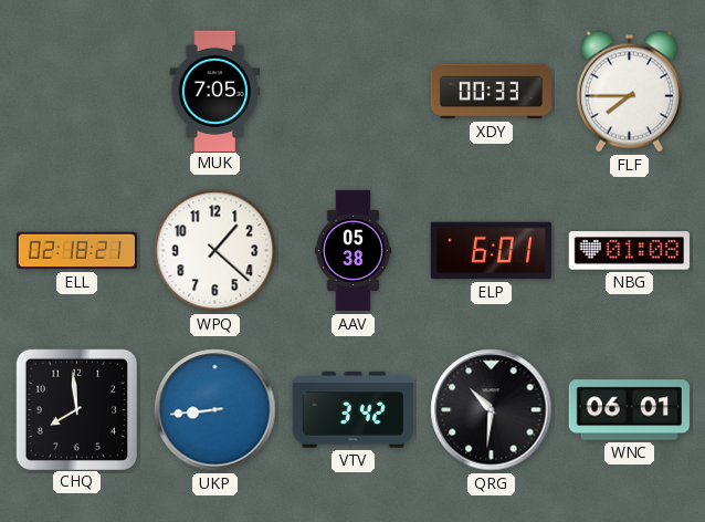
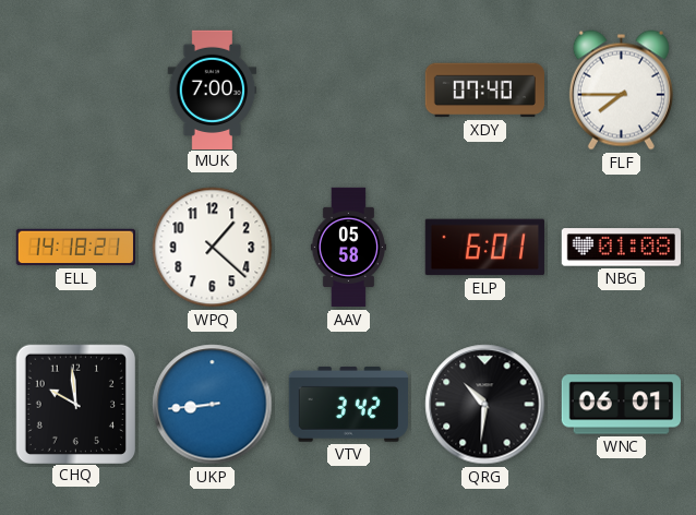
MUK: 7:05 -> 7:00
XDY: 00:33 -> 07:40
ELL: 02:18 -> 14:18
AAV: 05:38 -> 05:58
CHQ: 7:59 -> 9:59
